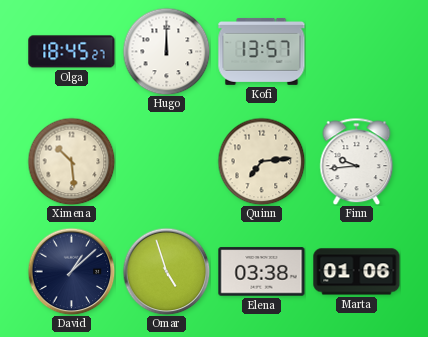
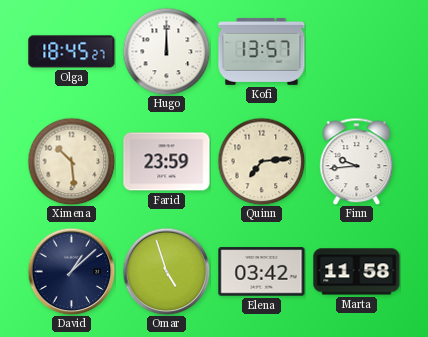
Farid: none -> 23:59
Elena: 03:38 -> 03:42
Marta: 01:06 -> 11:58
